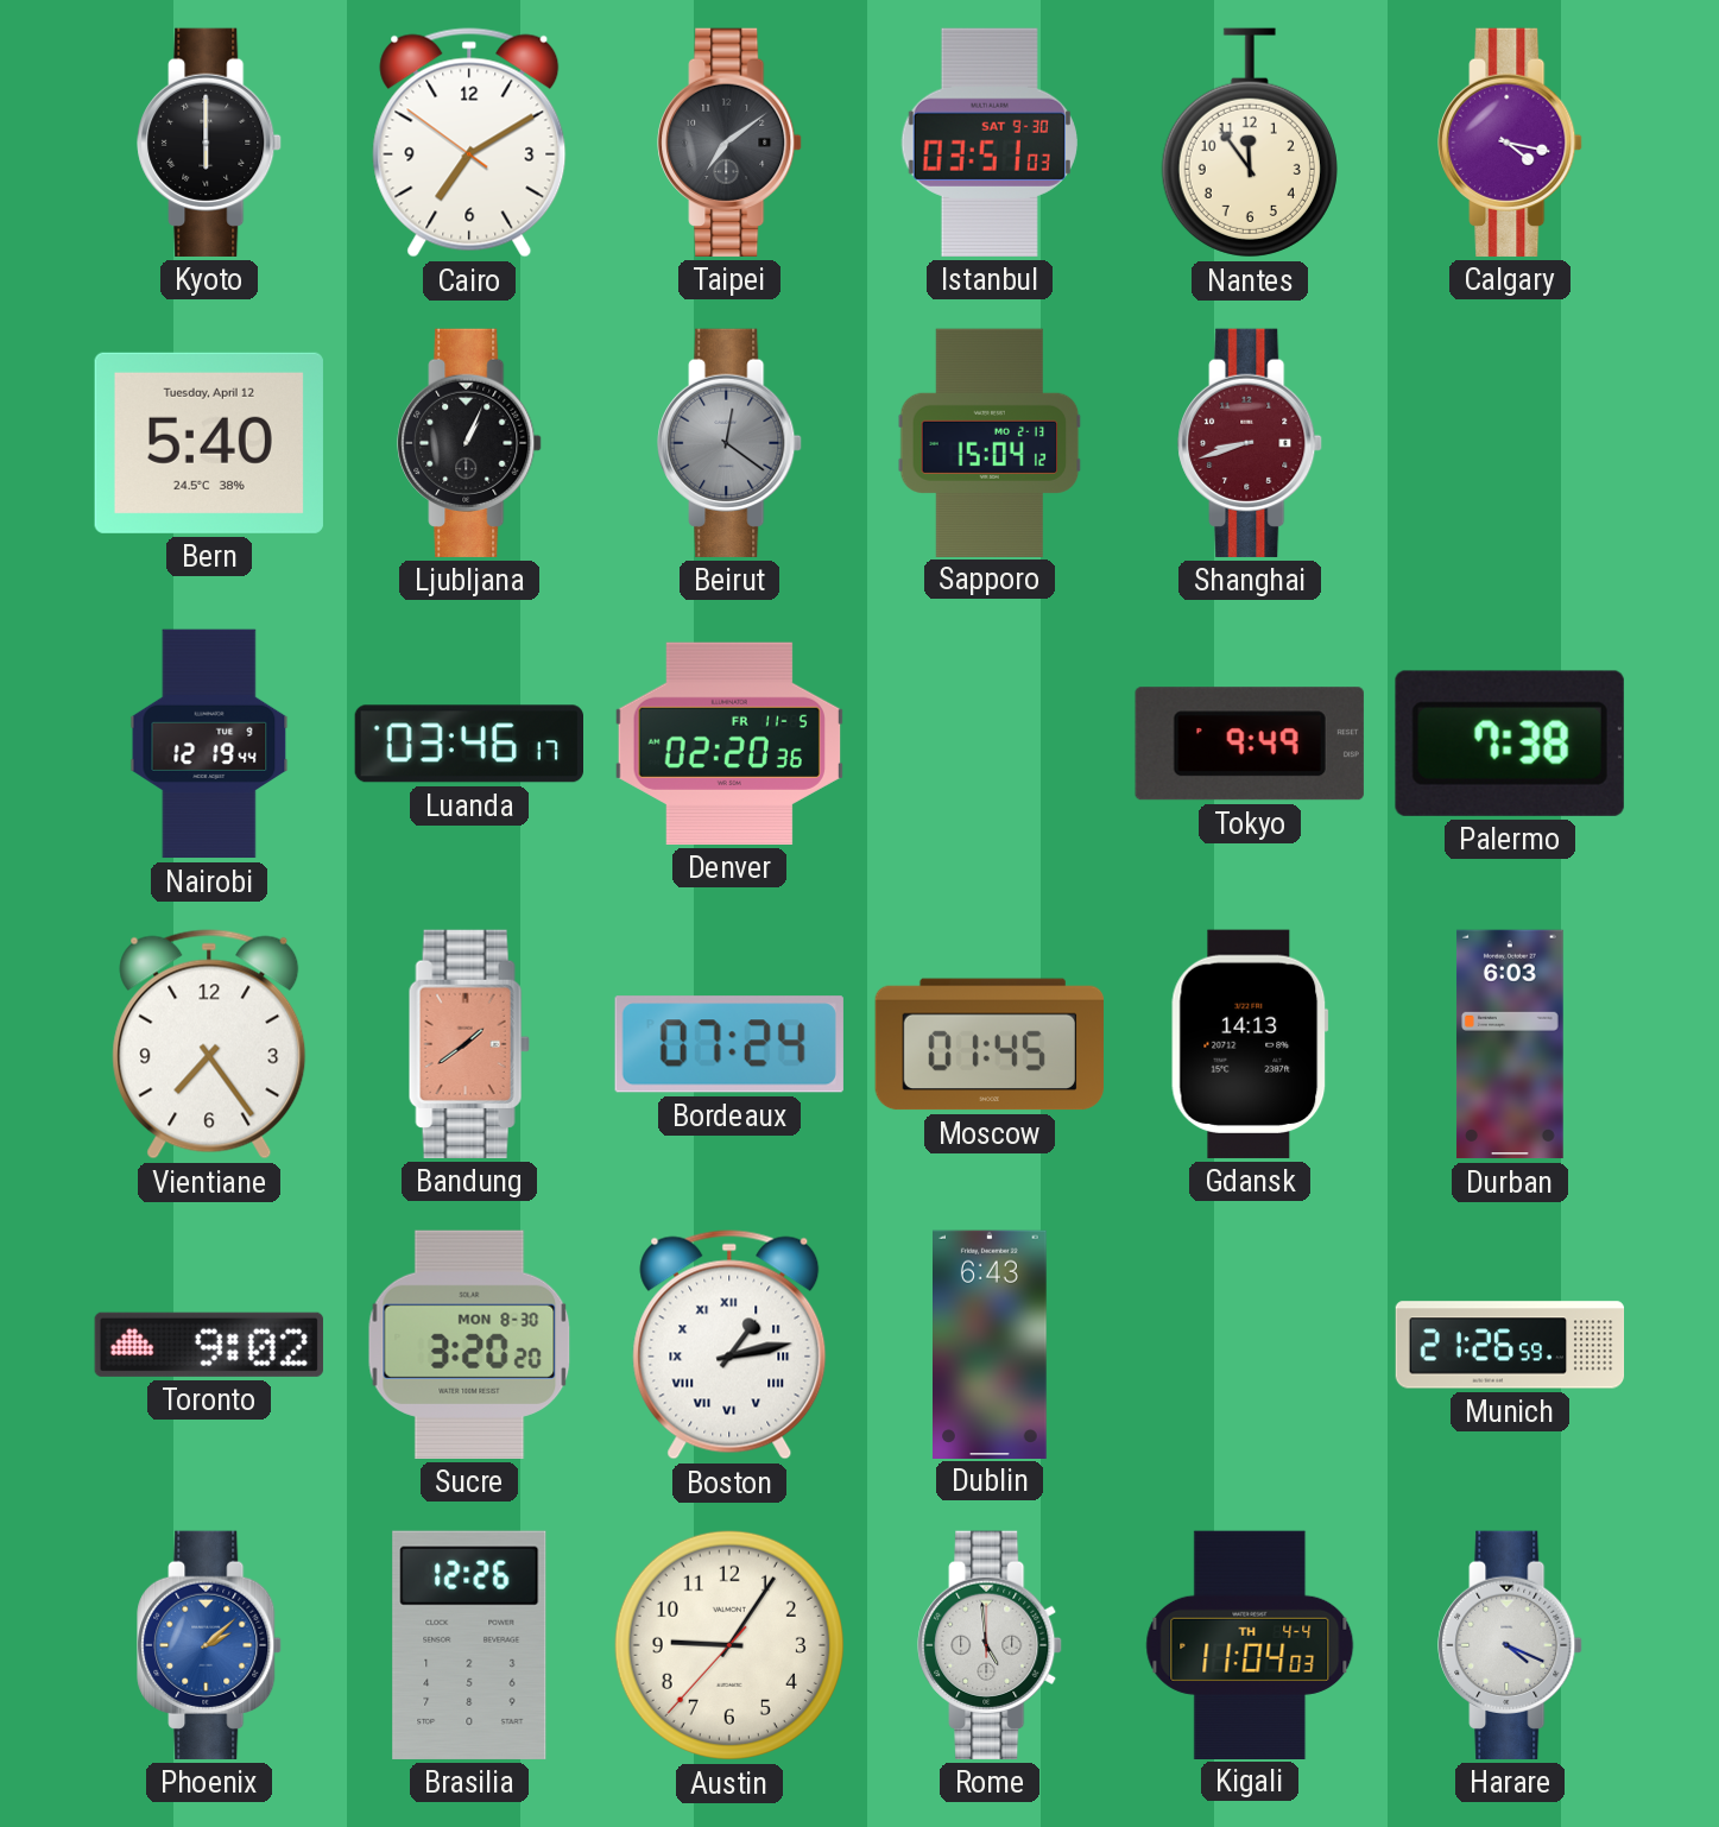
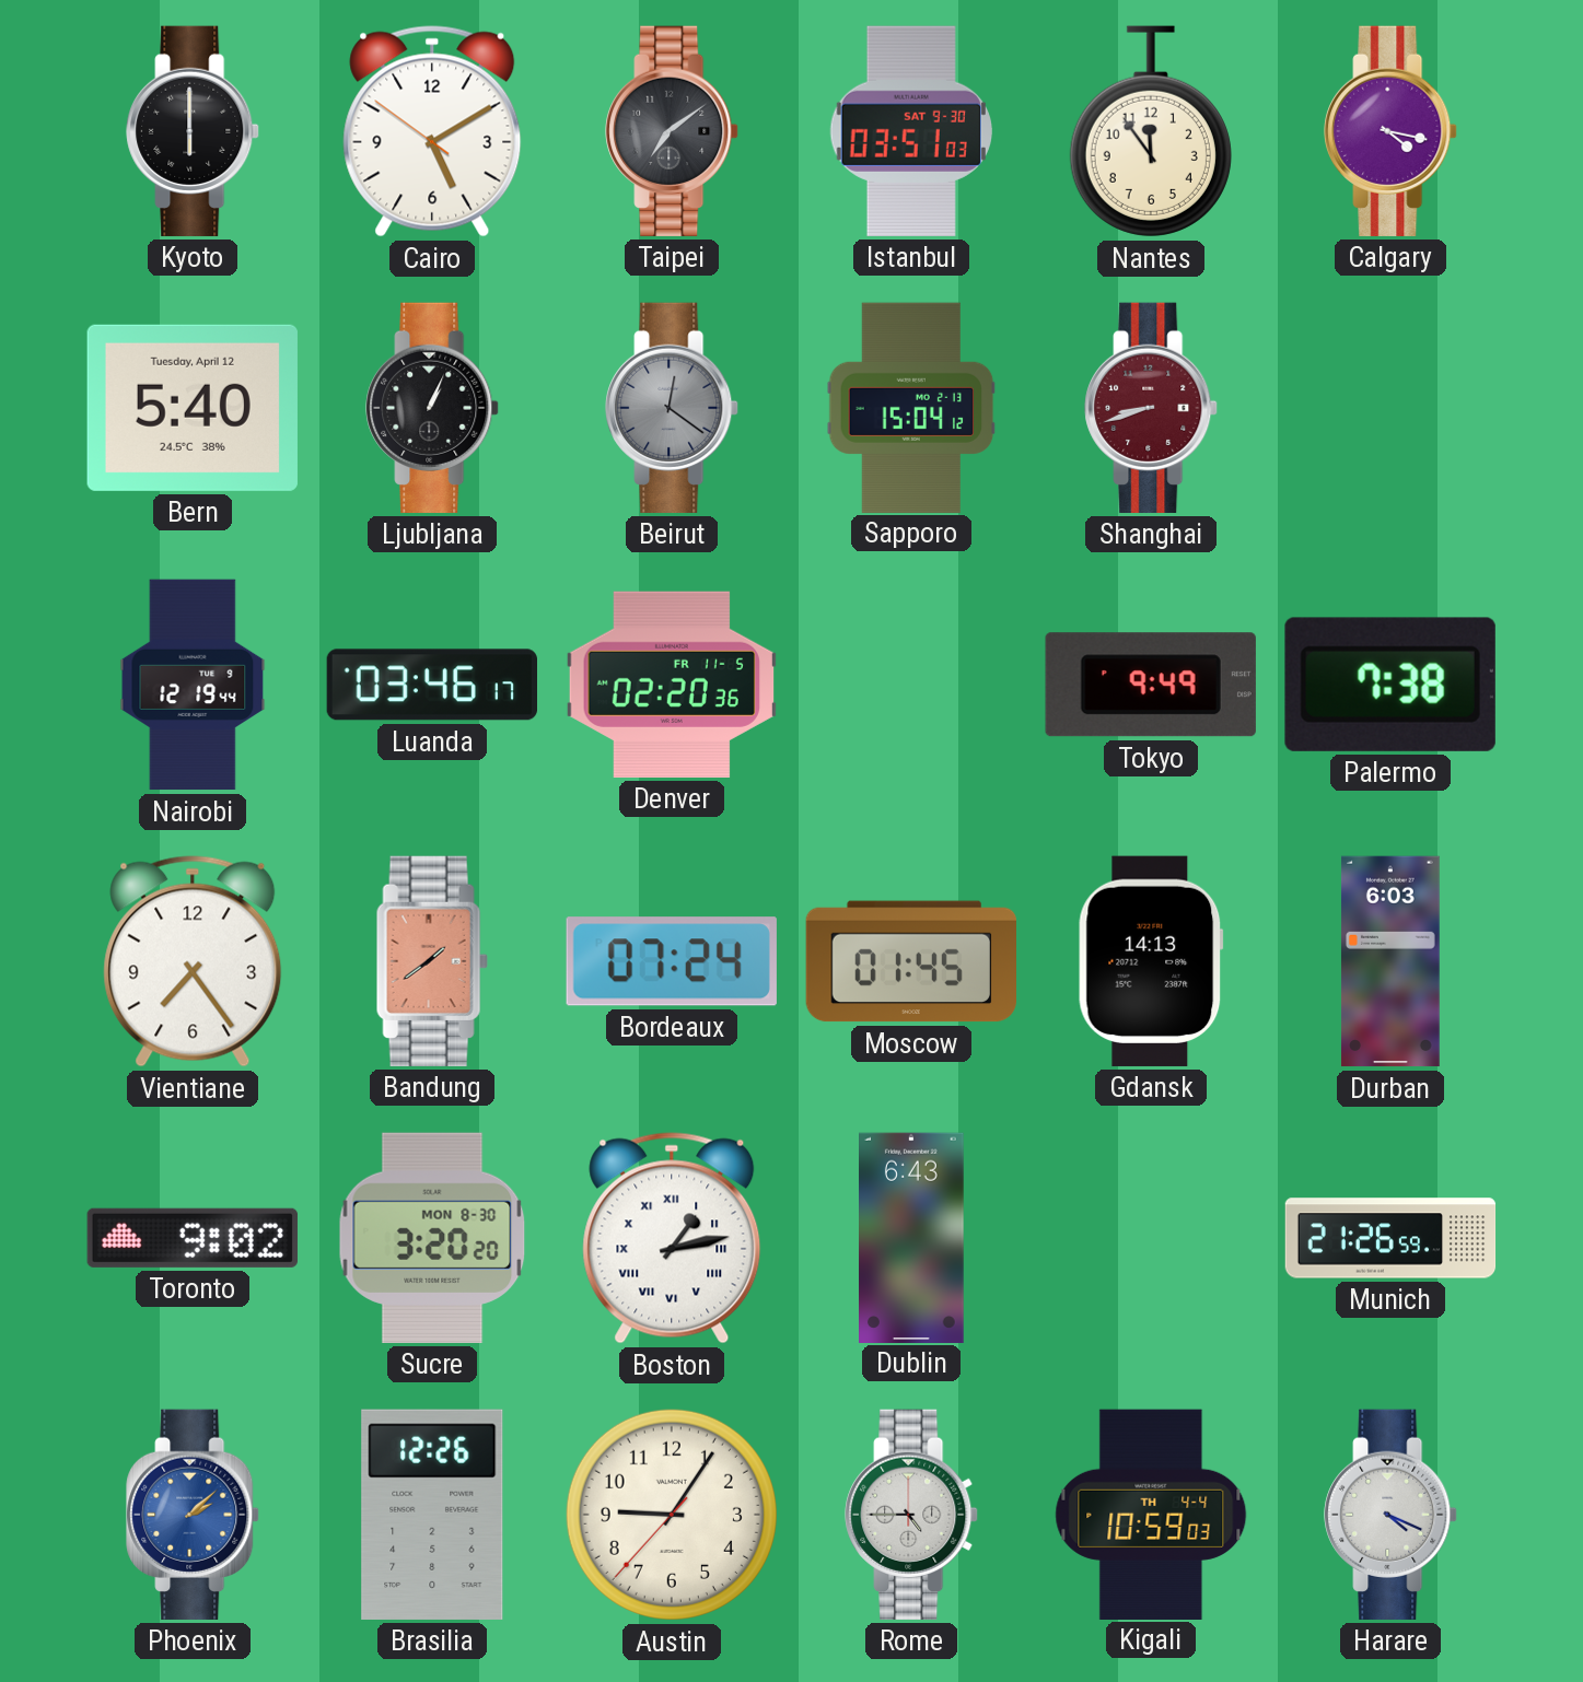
Cairo: 7:09 -> 5:09
Rome: 4:59 -> 4:45
Kigali: 11:04 -> 10:59
